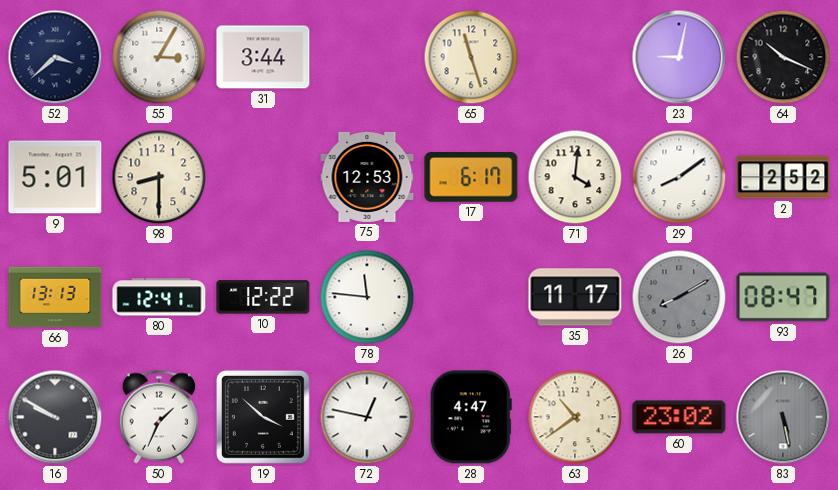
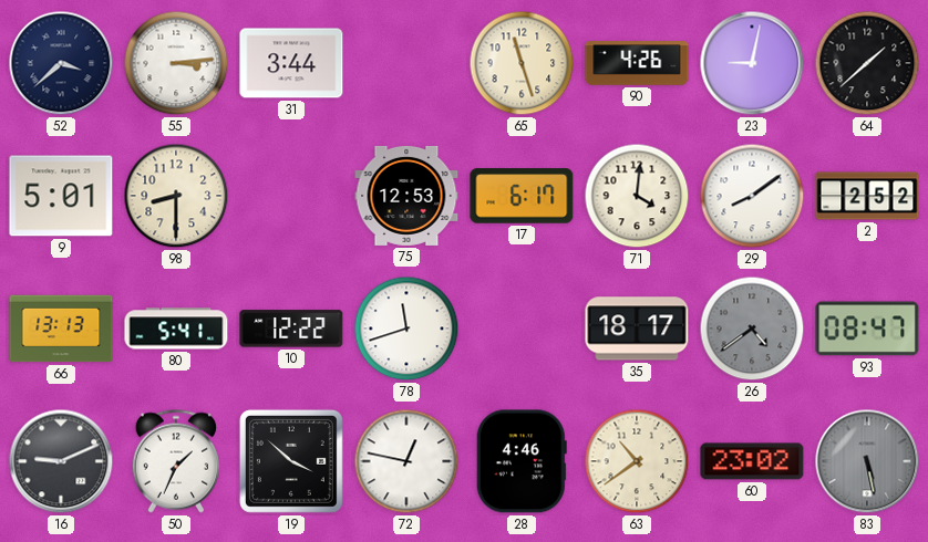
55: 3:05 -> 3:14
90: none -> 4:26
64: 10:19 -> 1:38
80: 12:41 -> 5:41
78: 11:46 -> 11:42
35: 11:17 -> 18:17
26: 8:10 -> 4:39
16: 9:50 -> 9:11
28: 4:47 -> 4:46
